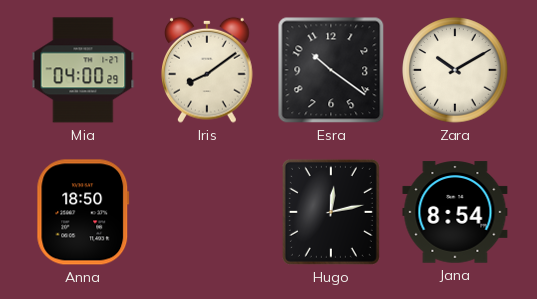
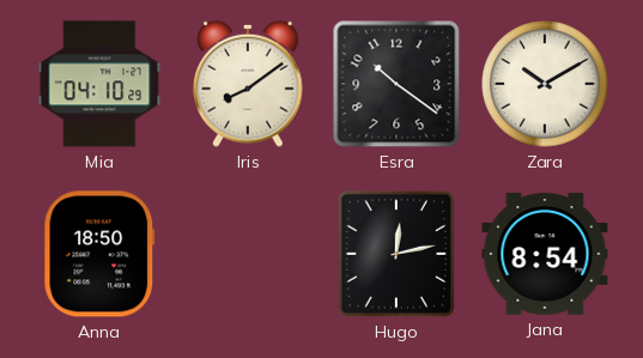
Mia: 04:00 -> 04:10
